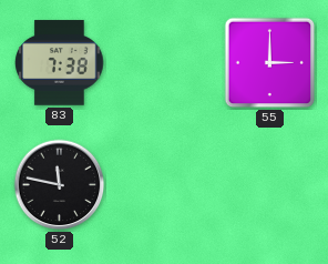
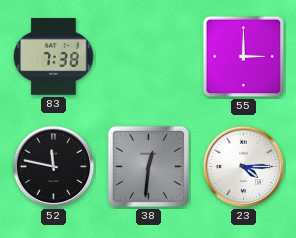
38: none -> 12:31
23: none -> 4:15
